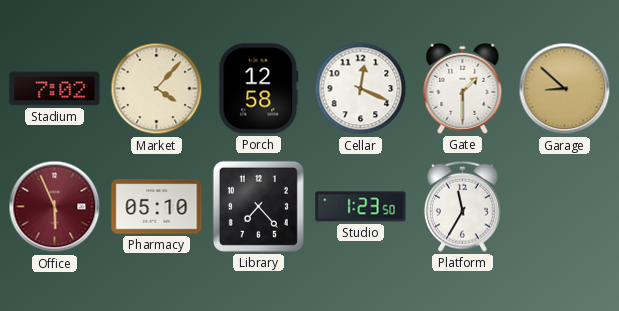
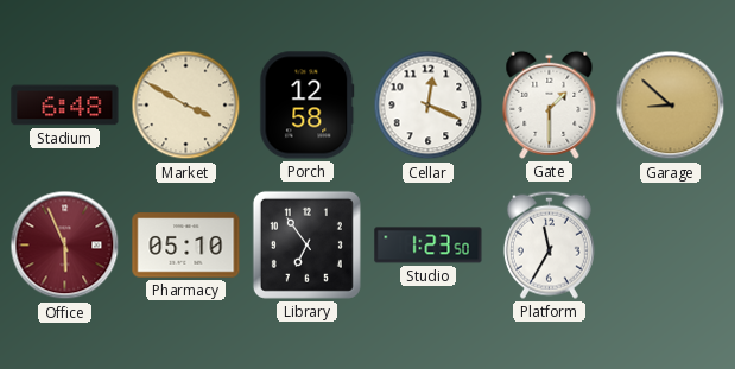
Stadium: 7:02 -> 6:48
Market: 4:07 -> 3:50
Library: 7:23 -> 6:54
